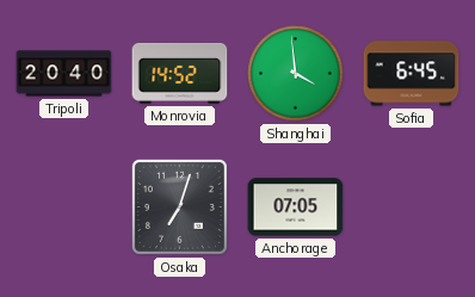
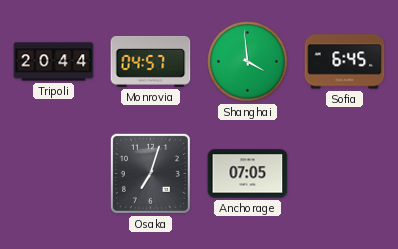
Tripoli: 20:40 -> 20:44
Monrovia: 14:52 -> 04:57
